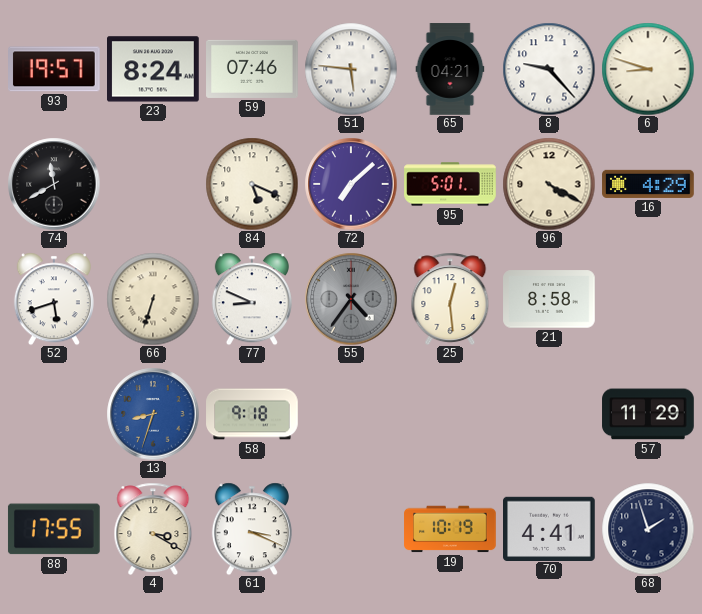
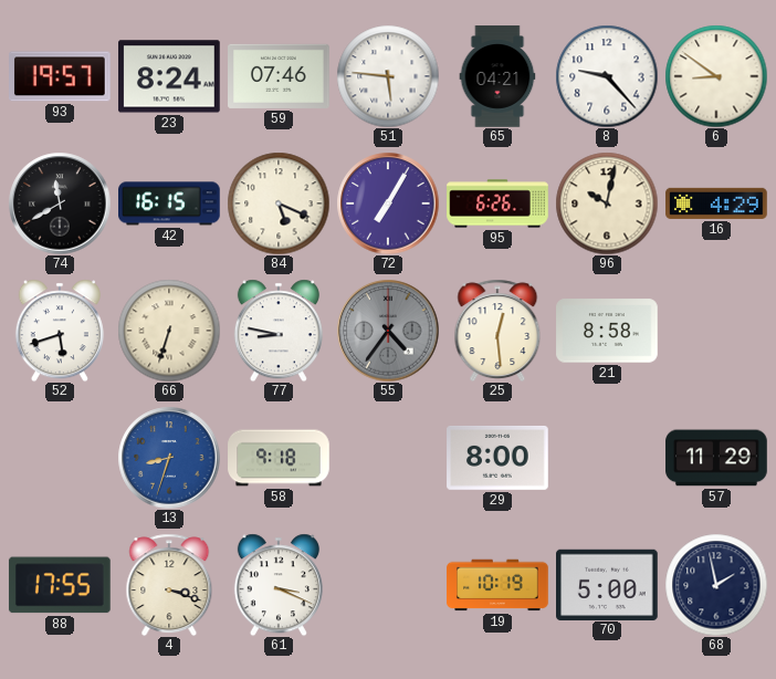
6: 8:48 -> 8:51
42: none -> 16:15
72: 7:08 -> 7:05
95: 5:01 -> 6:26
96: 4:20 -> 10:02
77: 8:49 -> 8:47
29: none -> 8:00
4: 3:20 -> 3:18
70: 4:41 -> 5:00
68: 1:57 -> 1:58
